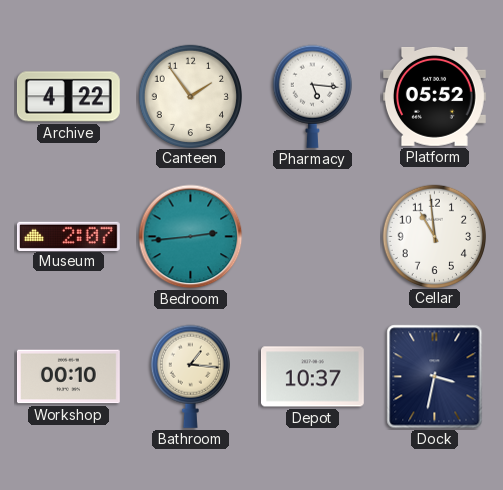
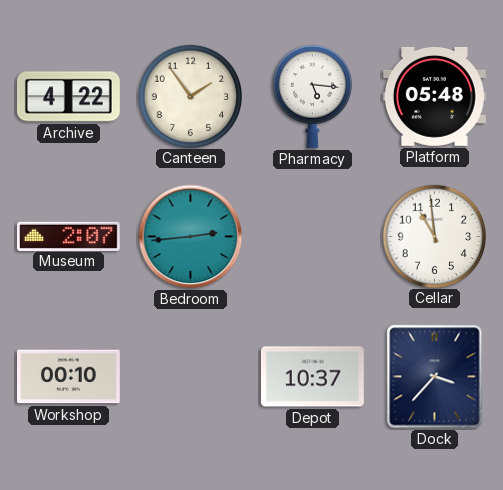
Platform: 05:52 -> 05:48
Bathroom: 1:16 -> none
Dock: 3:32 -> 3:37
